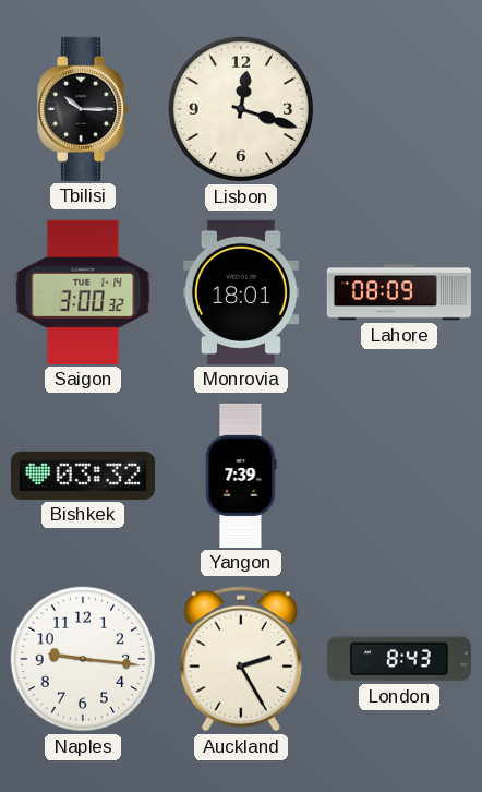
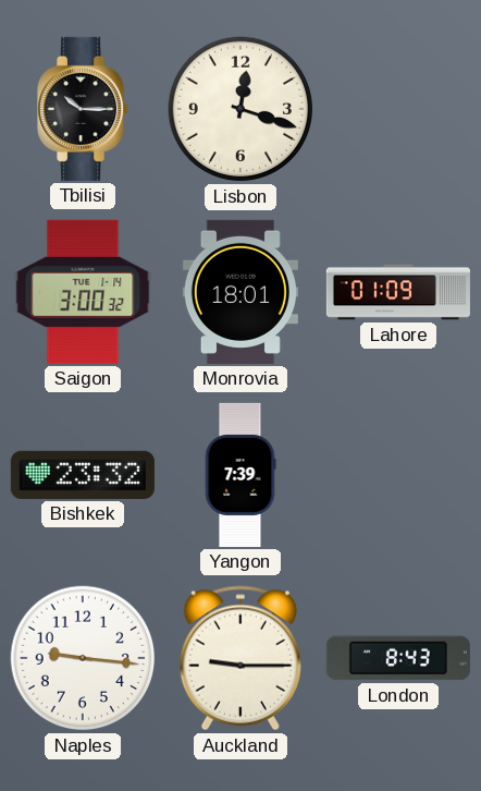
Lahore: 08:09 -> 01:09
Bishkek: 03:32 -> 23:32
Auckland: 2:25 -> 9:15
